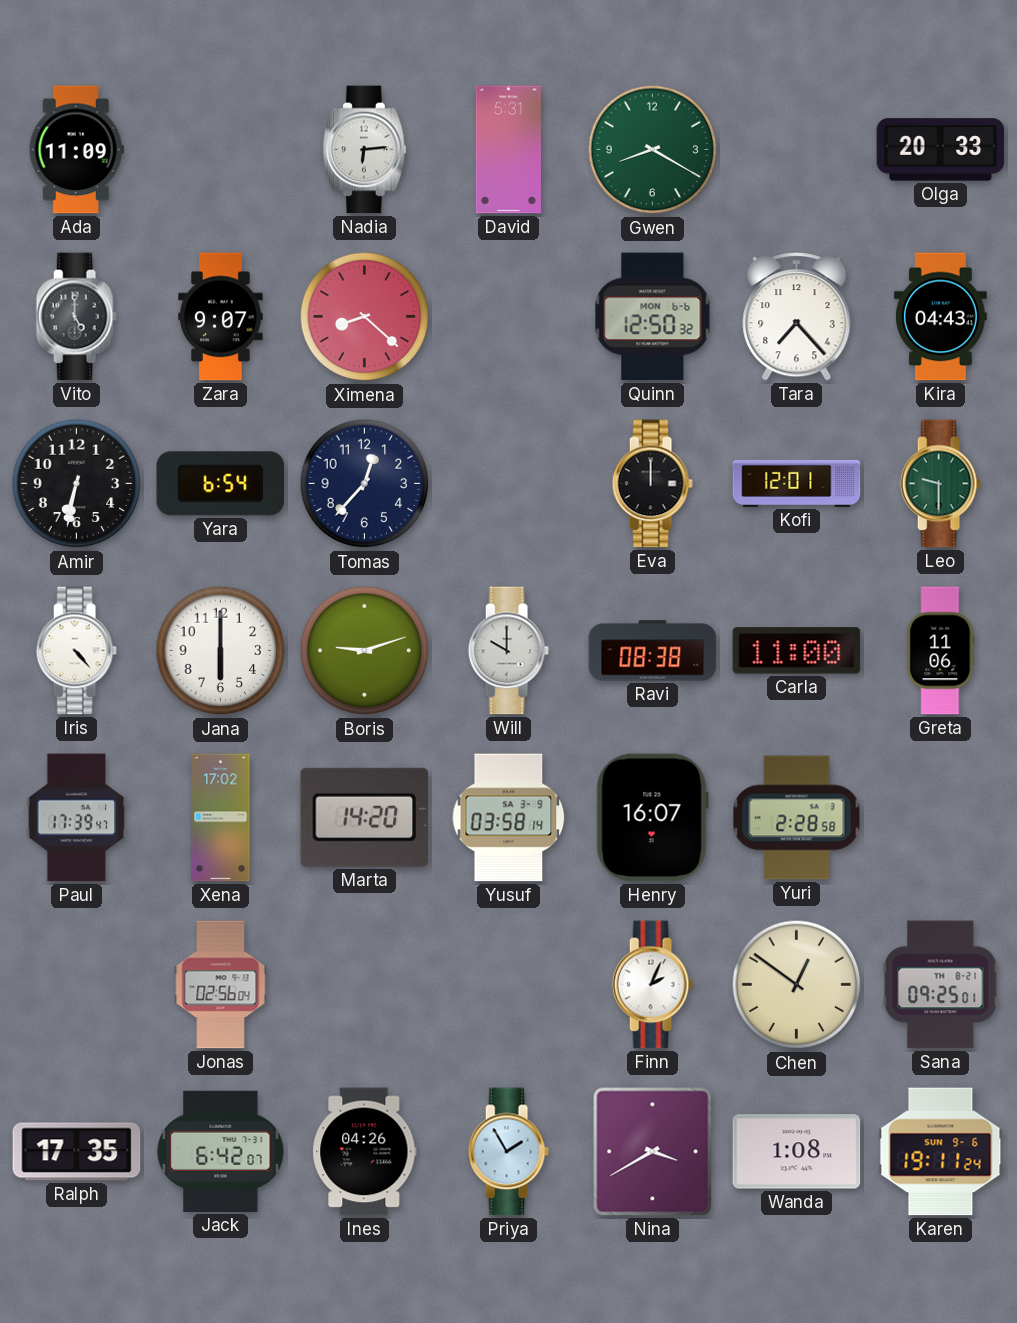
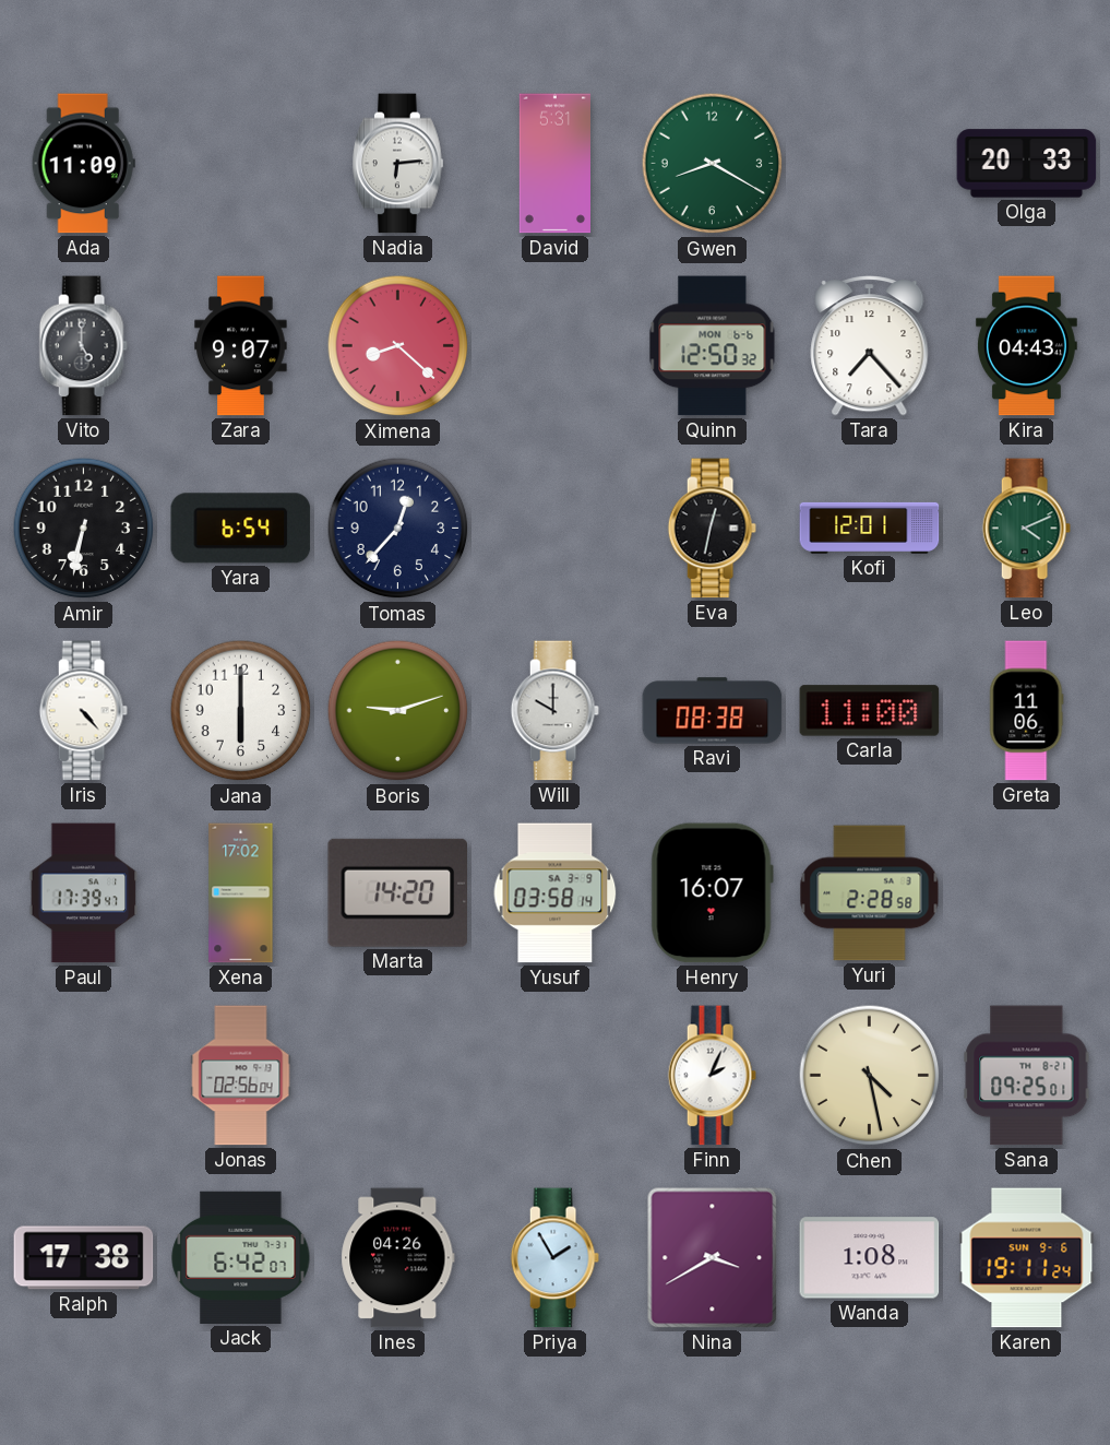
Eva: 12:00 -> 12:32
Leo: 9:30 -> 4:11
Chen: 12:51 -> 4:28
Ralph: 17:35 -> 17:38
